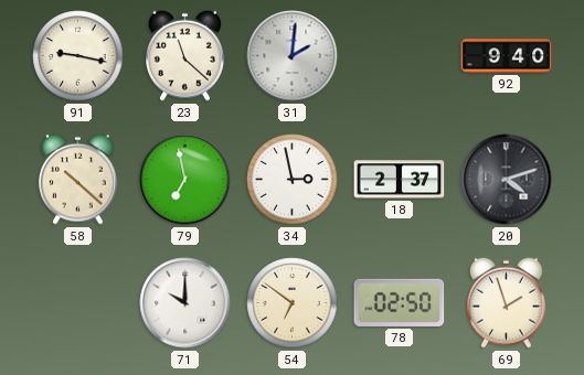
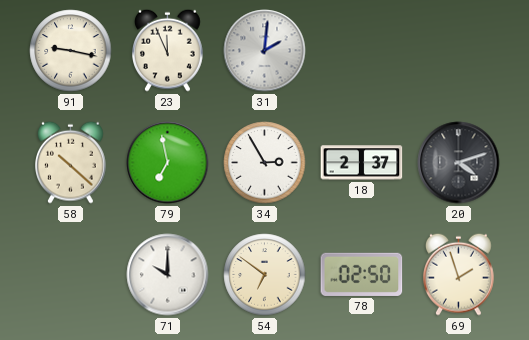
23: 11:22 -> 11:56
92: 9:40 -> none
34: 2:58 -> 2:55
